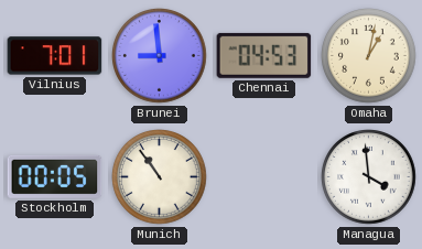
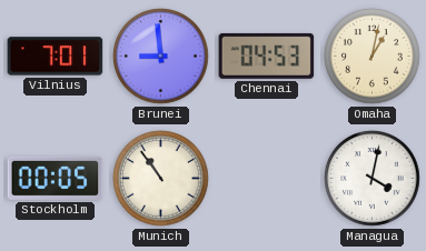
Managua: 3:59 -> 4:02
